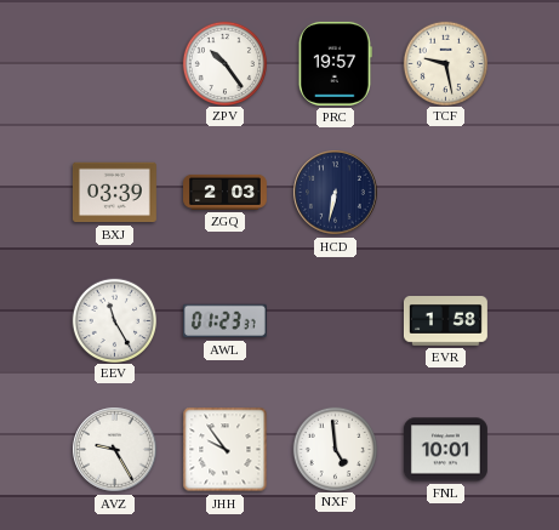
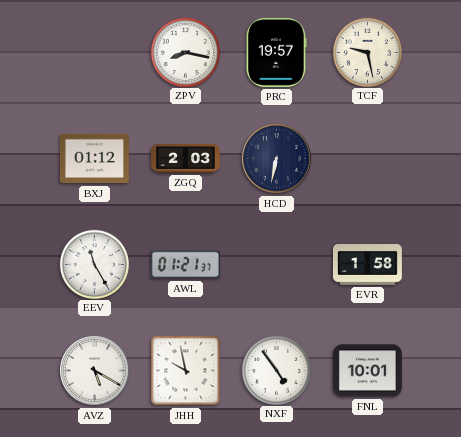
ZPV: 10:24 -> 8:17
BXJ: 03:39 -> 01:12
AWL: 01:23 -> 01:21
AVZ: 9:25 -> 5:20
JHH: 9:54 -> 9:58
NXF: 4:59 -> 4:54
